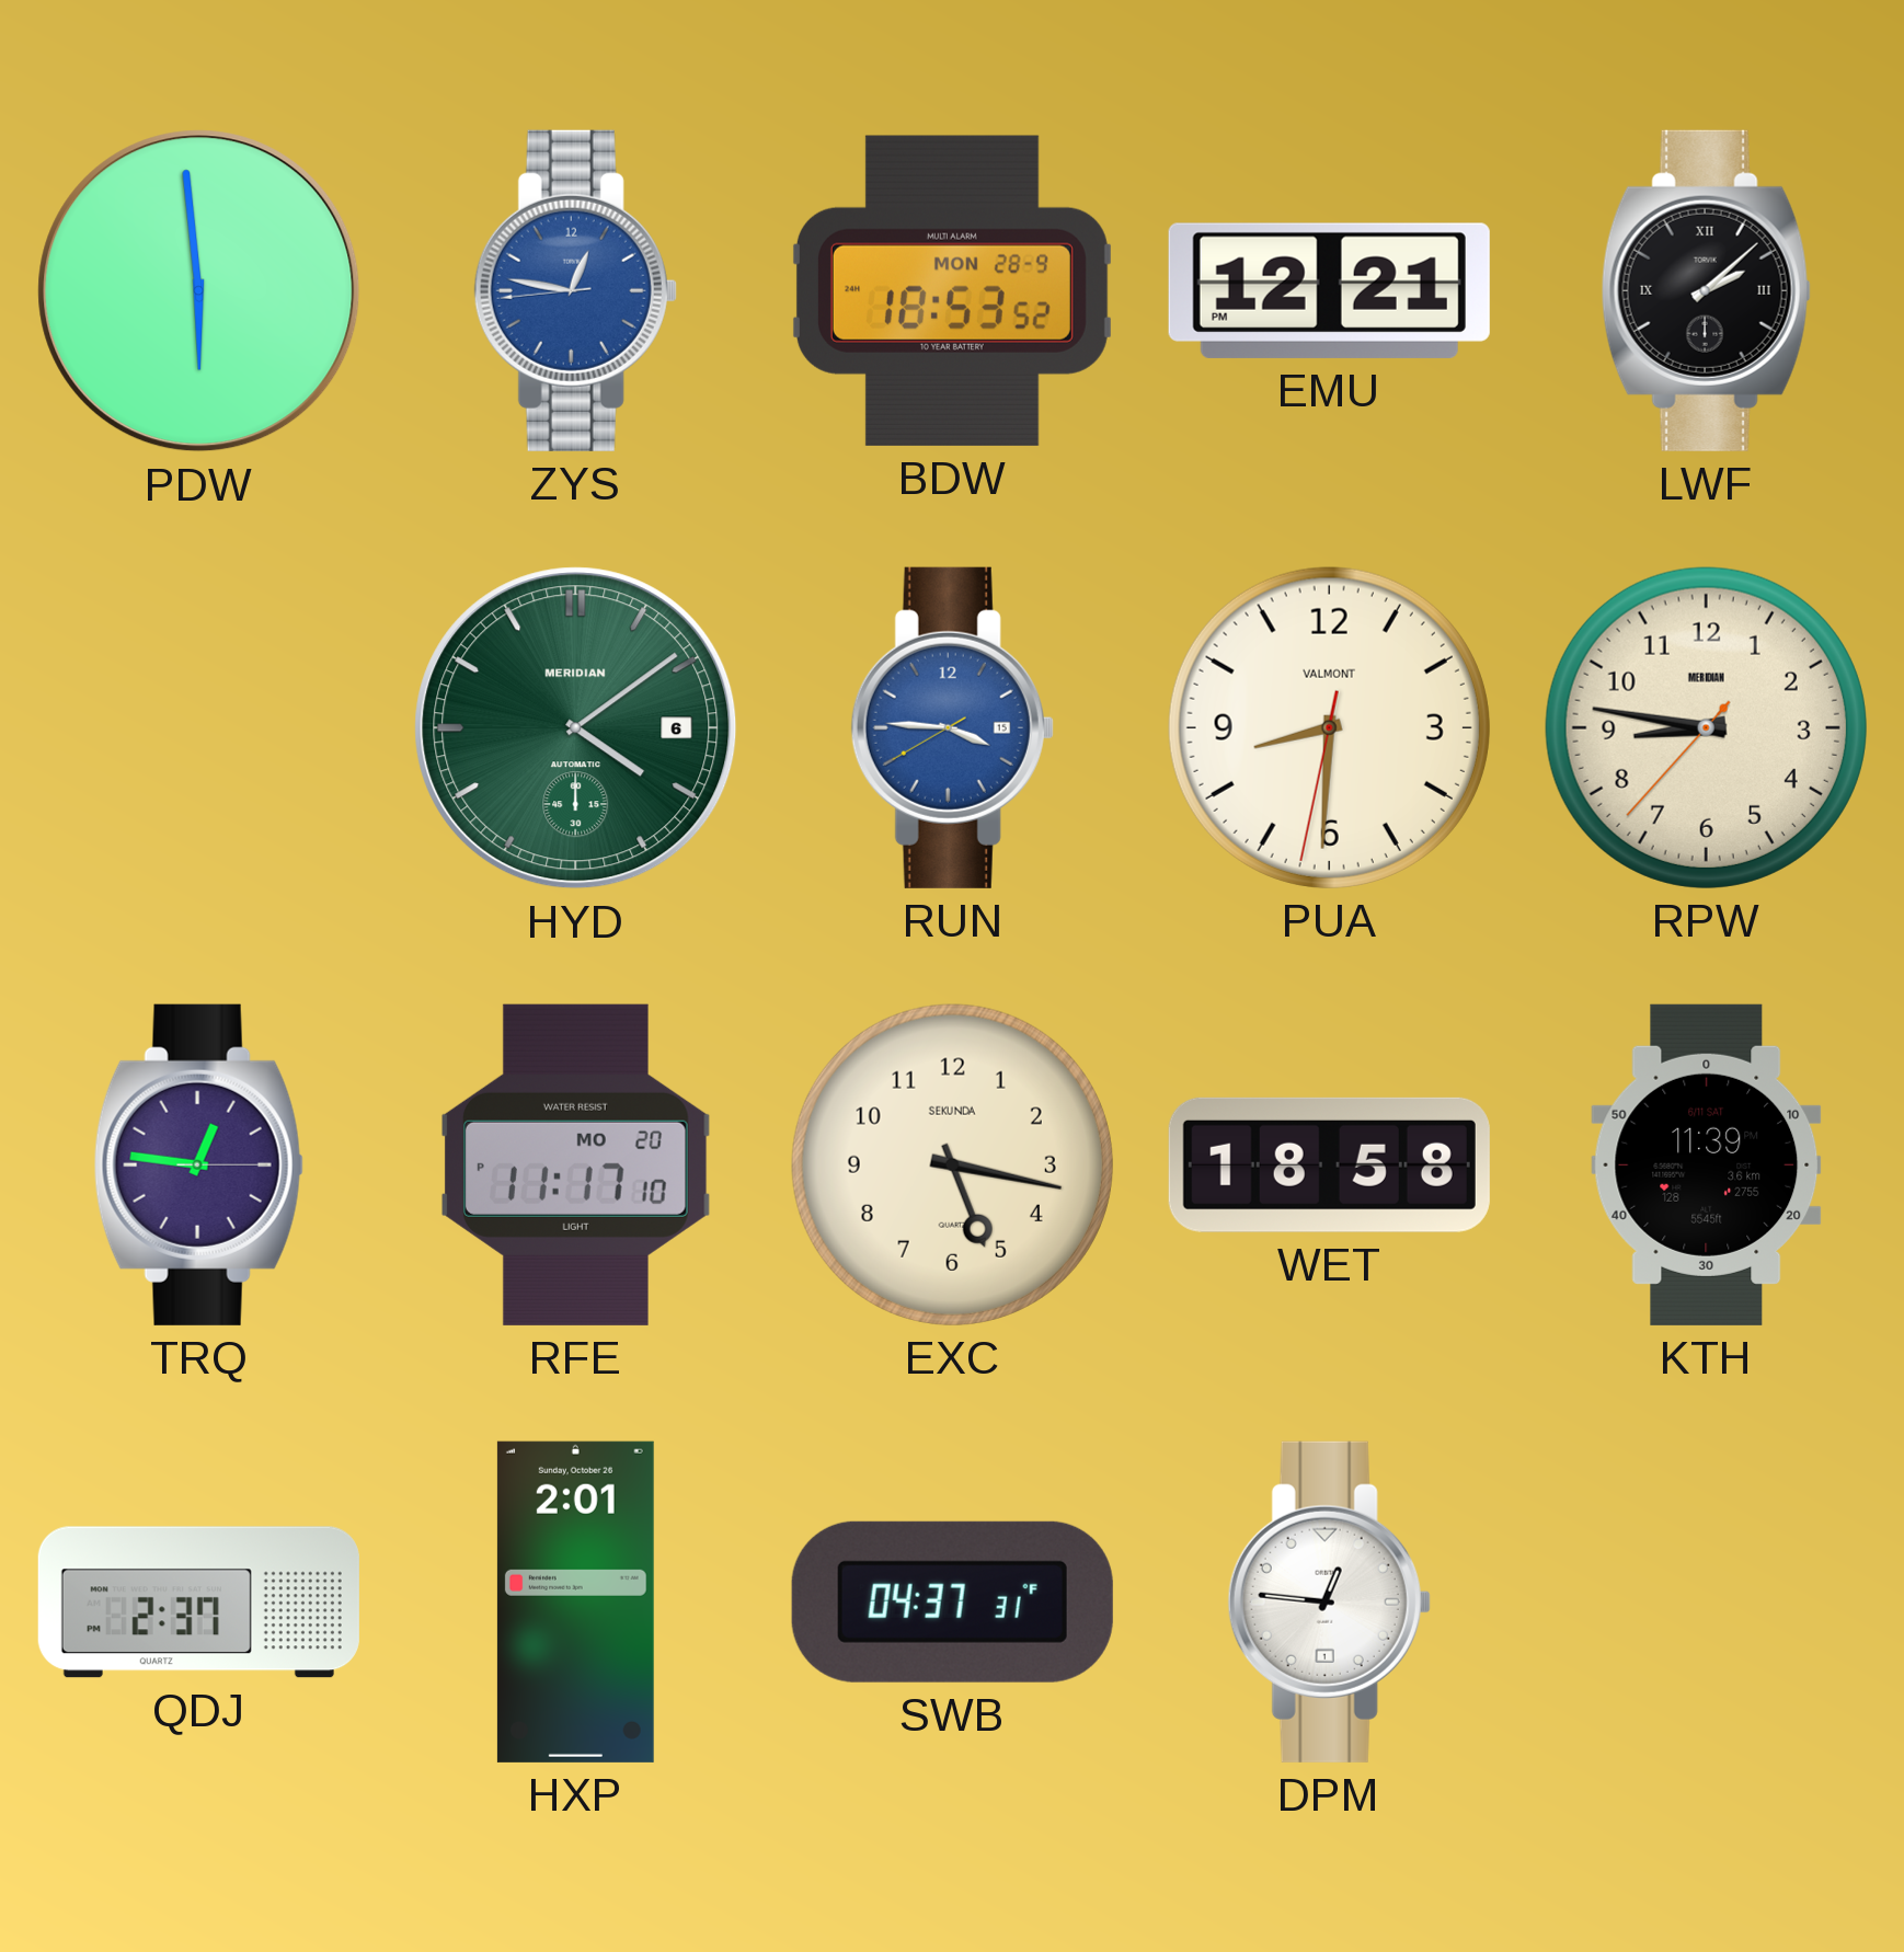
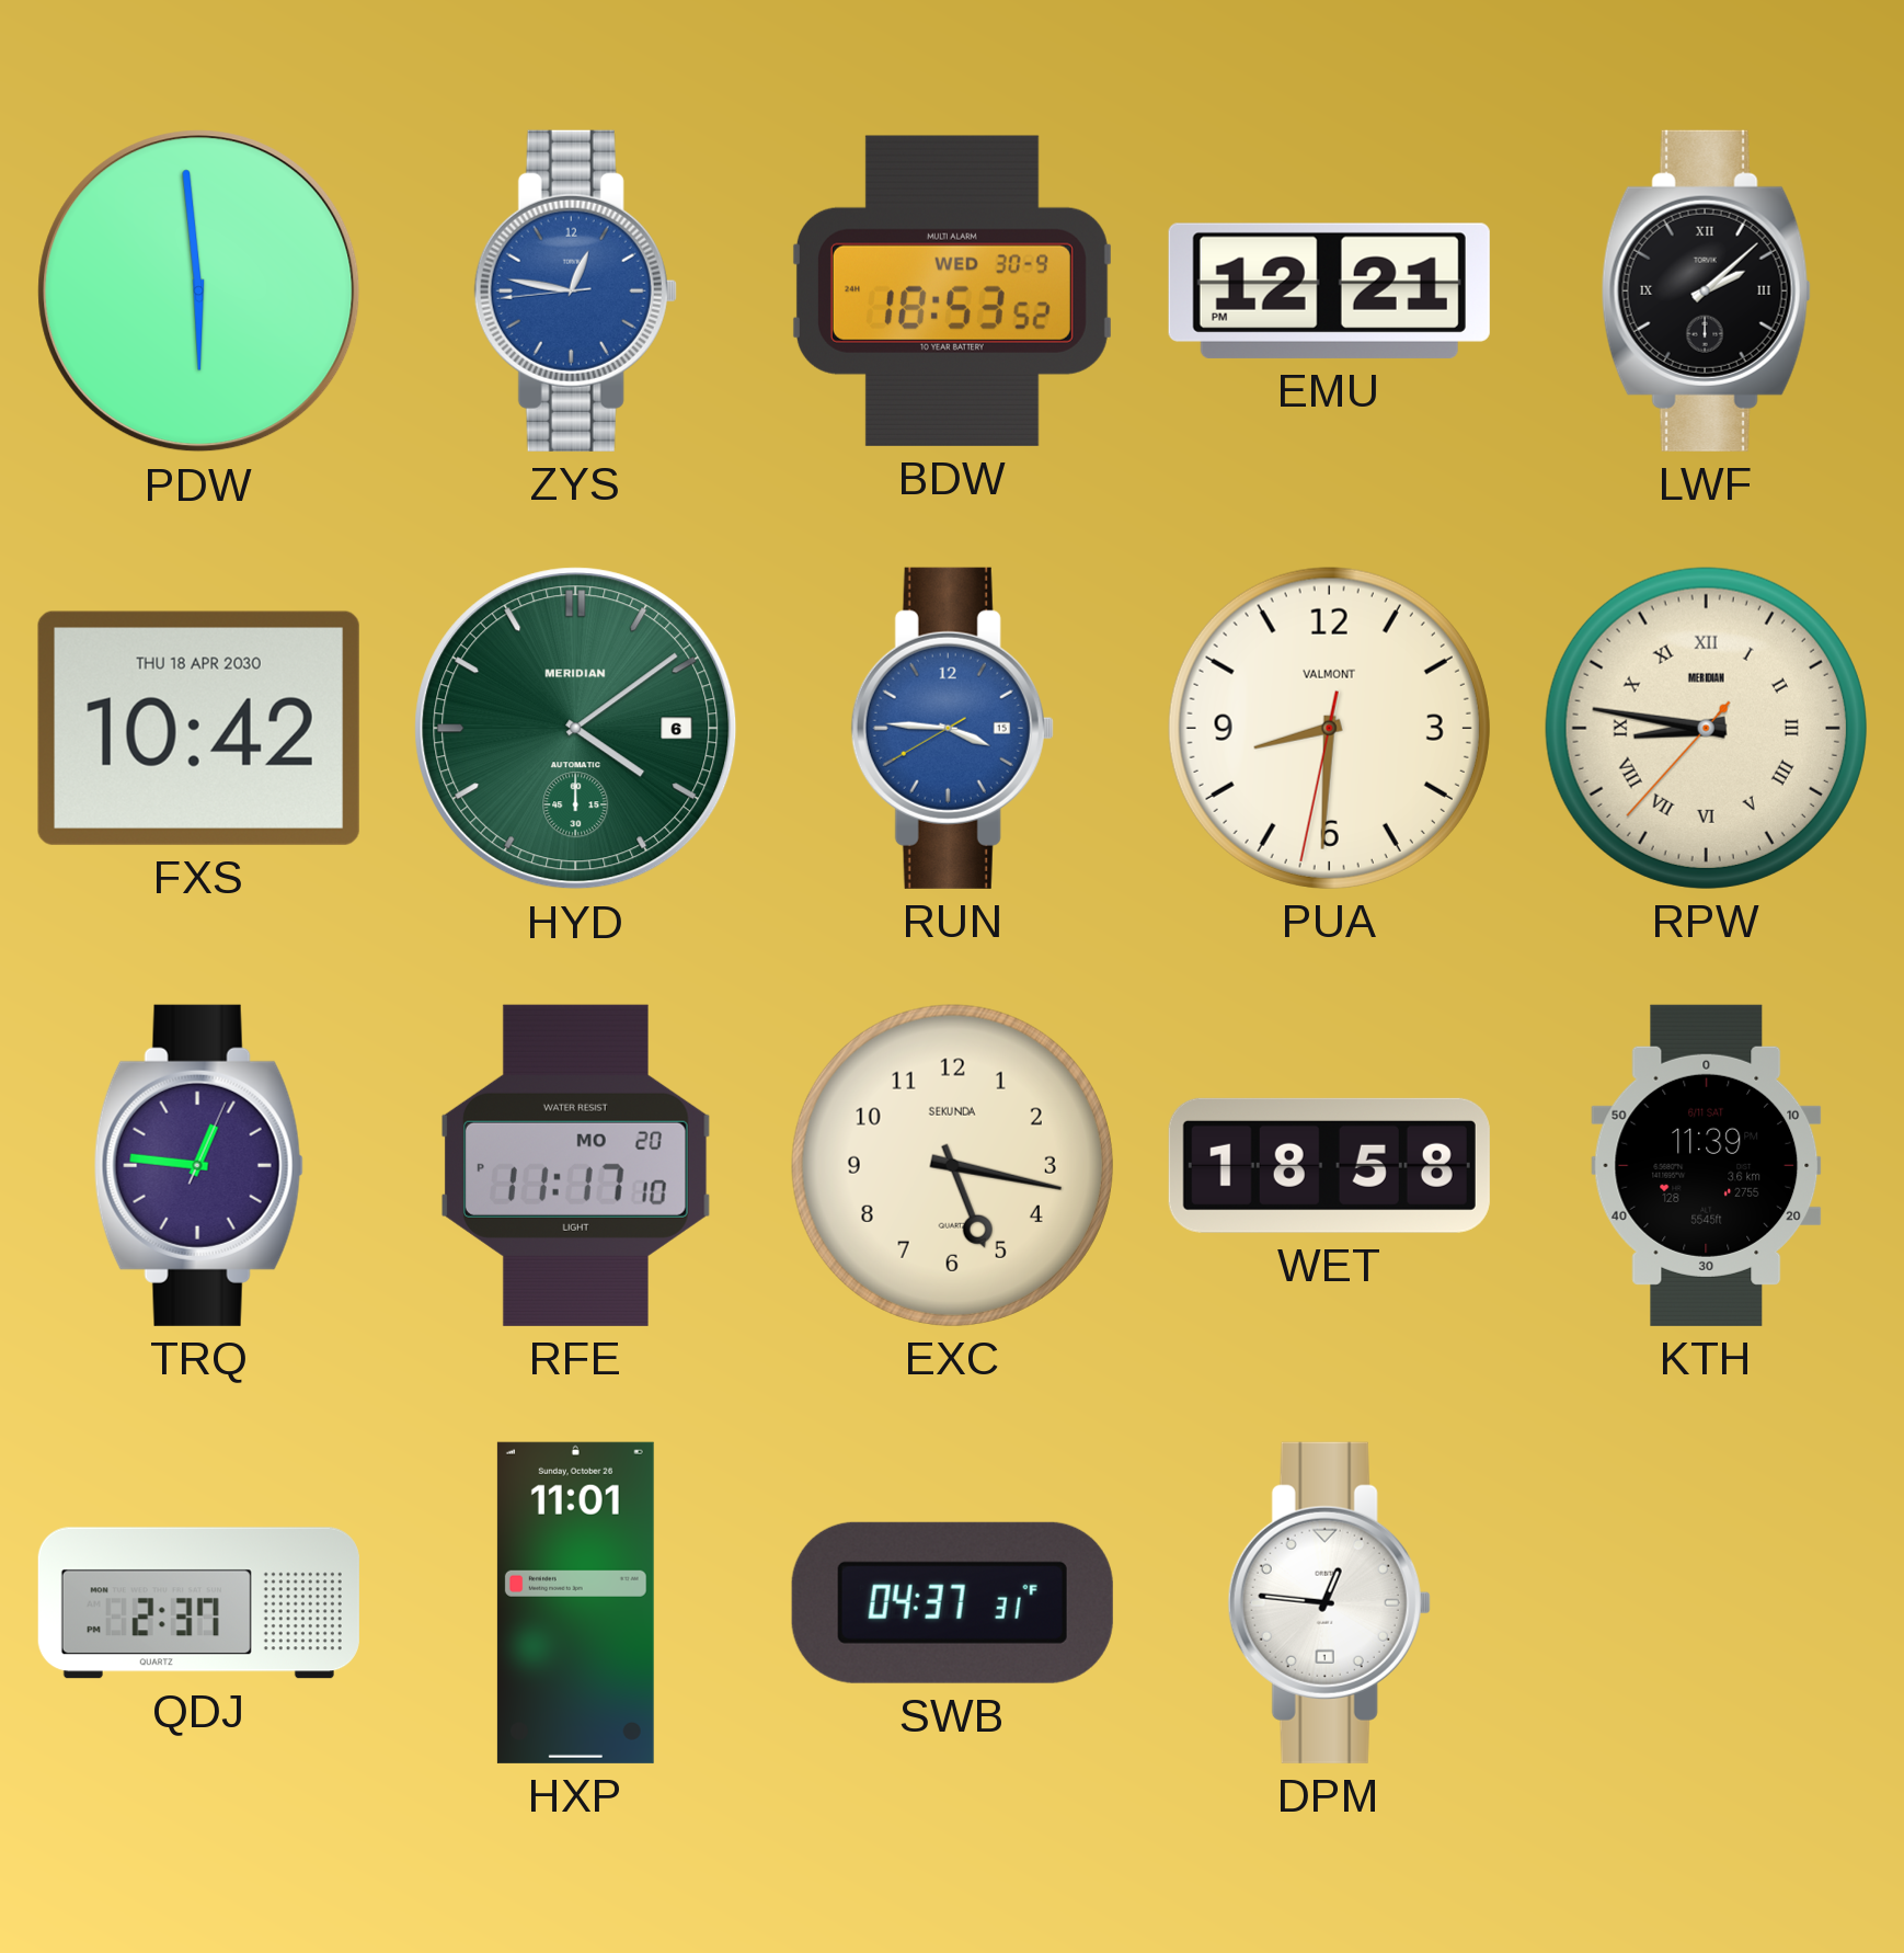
BDW date: MON 28-9 -> WED 30-9
FXS: none -> 10:42
RPW numerals: Arabic -> Roman
TRQ: 12:46:15 -> 12:46:04
HXP: 2:01 -> 11:01
